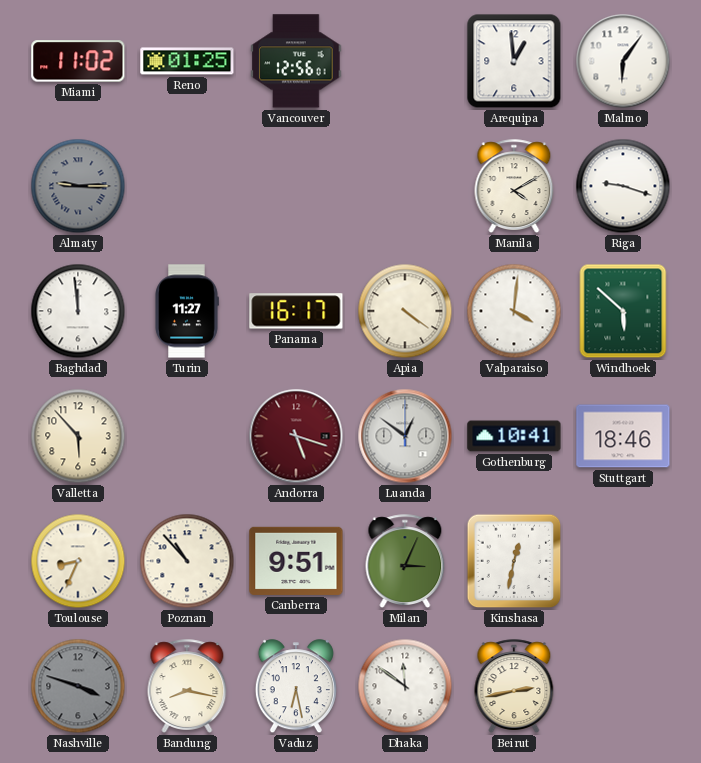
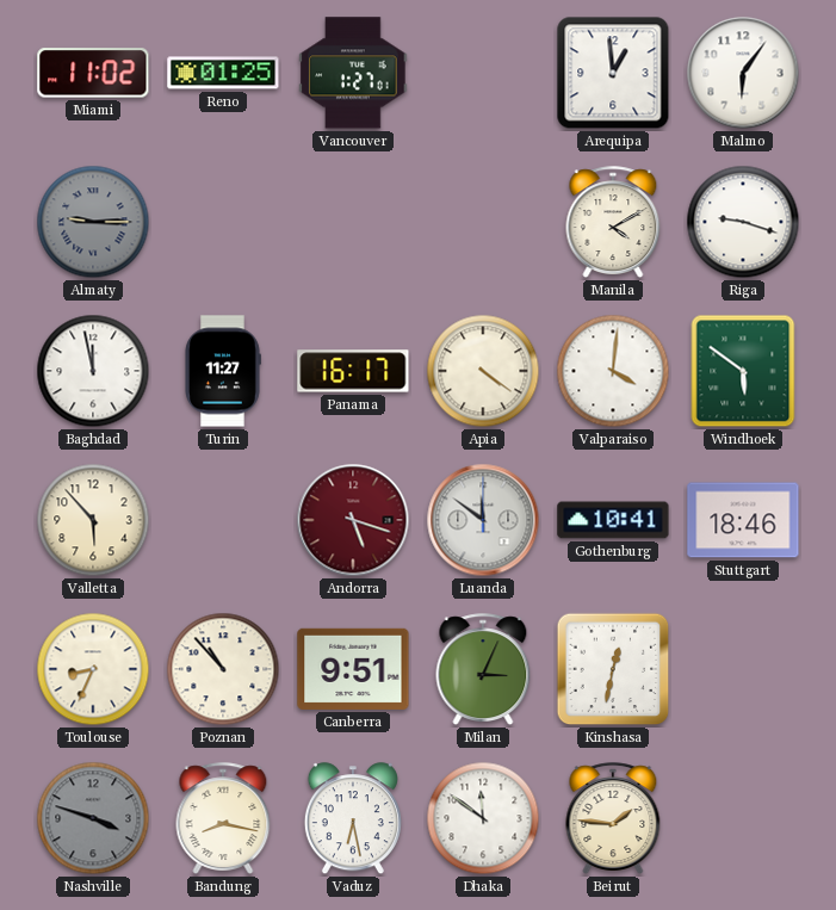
Vancouver: 12:56 -> 1:27
Baghdad: 11:59 -> 11:58
Windhoek: 5:52 -> 5:51
Luanda: 12:51 -> 11:51
Beirut: 2:43 -> 1:46
